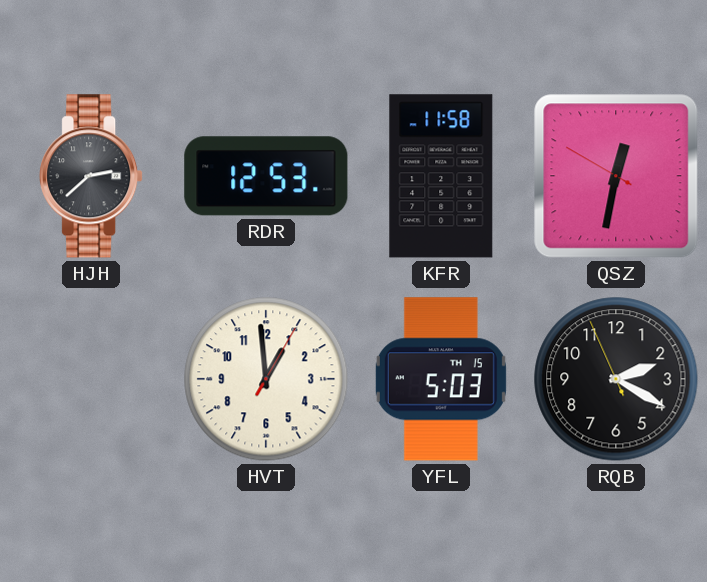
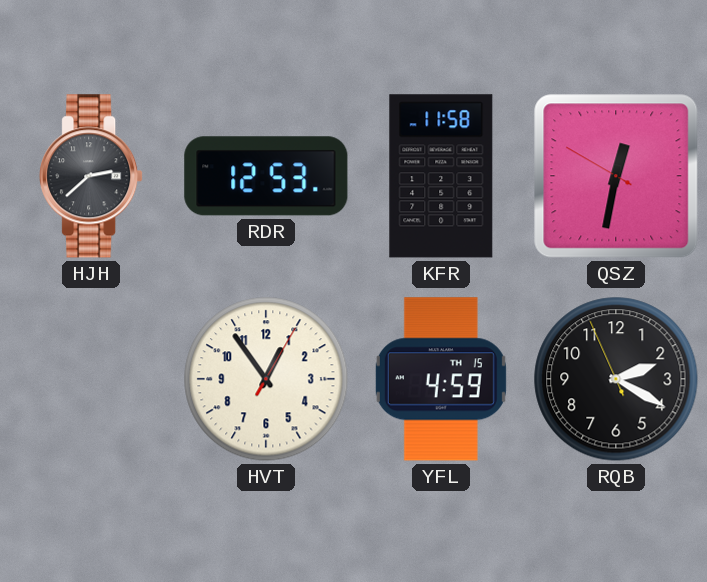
HVT: 12:59 -> 12:54
YFL: 5:03 -> 4:59
